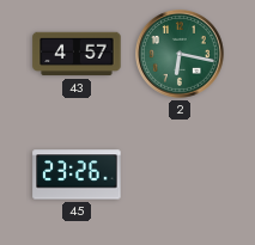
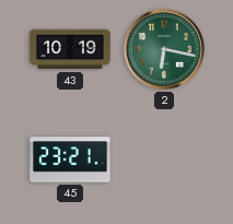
43: 4:57 -> 10:19
45: 23:26 -> 23:21
